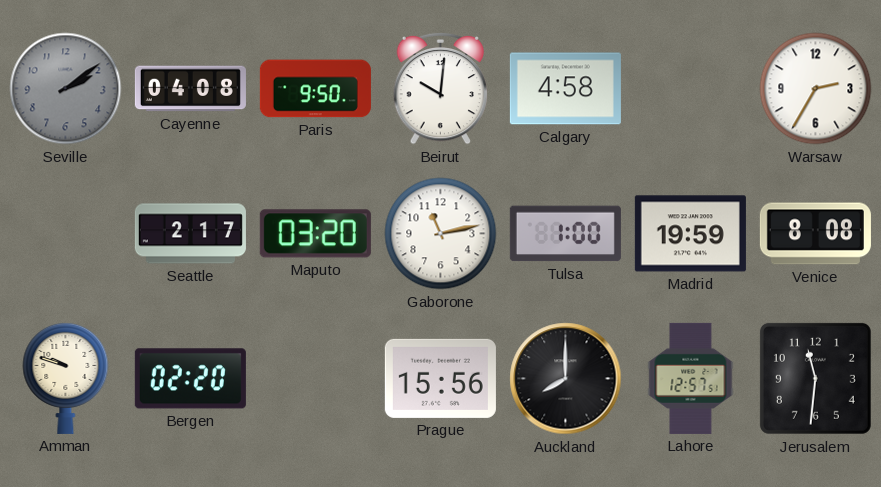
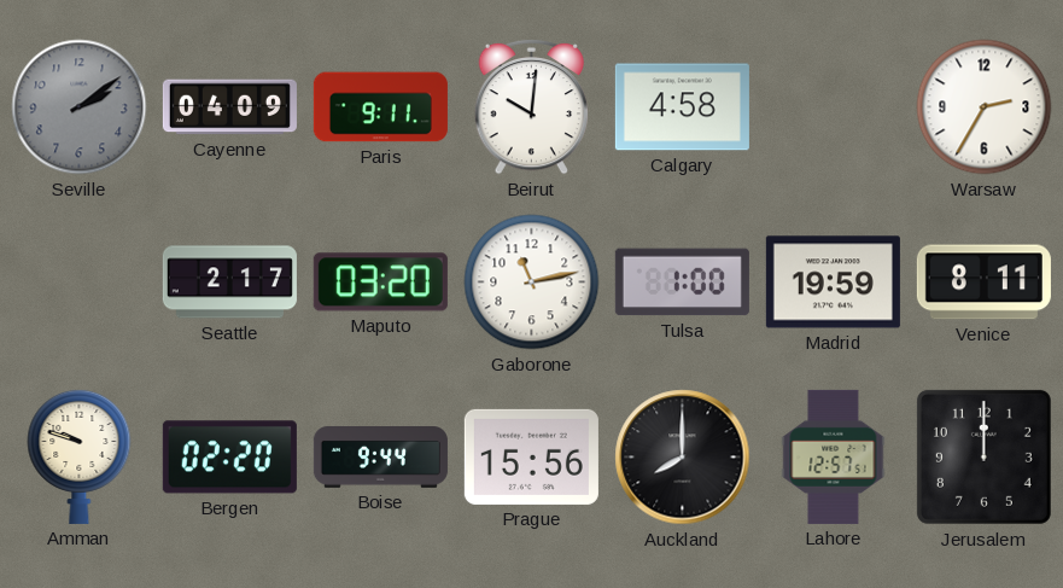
Cayenne: 04:08 -> 04:09
Paris: 9:50 -> 9:11
Venice: 8:08 -> 8:11
Boise: none -> 9:44
Jerusalem: 11:31 -> 12:00
